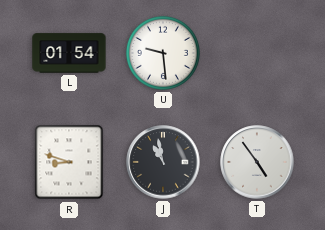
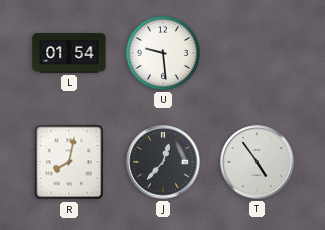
R: 8:48 -> 8:02
J: 10:58 -> 12:37
